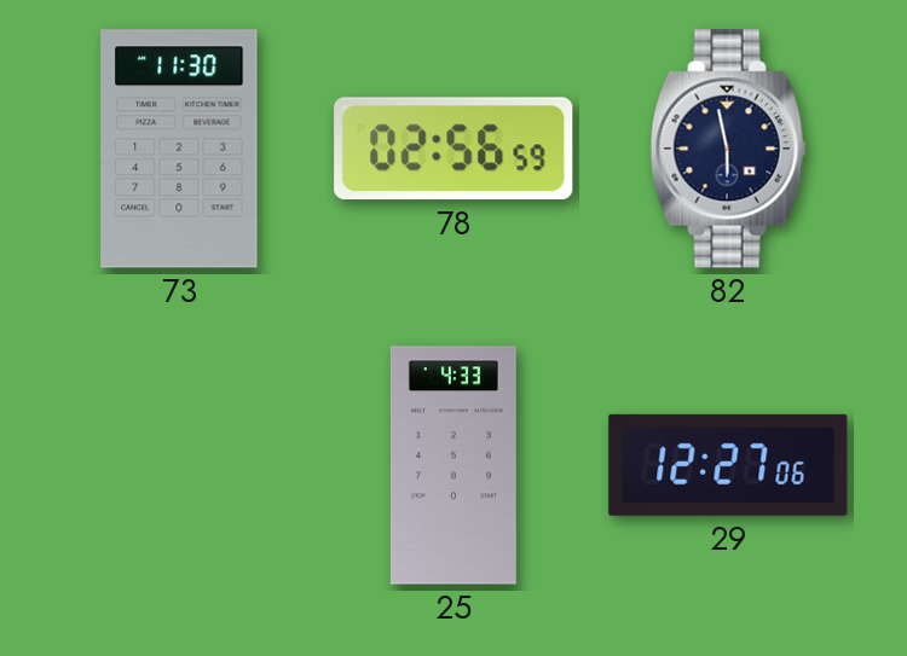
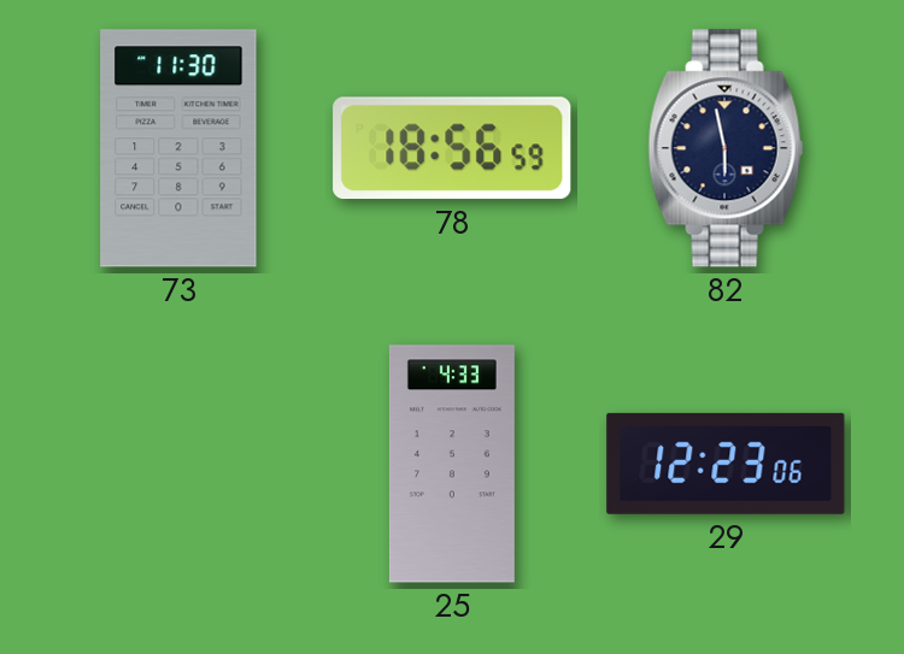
78: 02:56 -> 18:56
29: 12:27 -> 12:23
